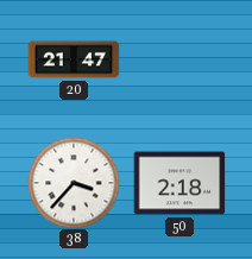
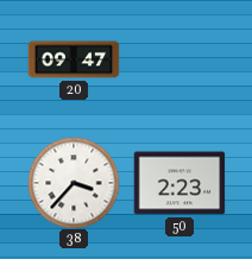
20: 21:47 -> 09:47
50: 2:18 -> 2:23
